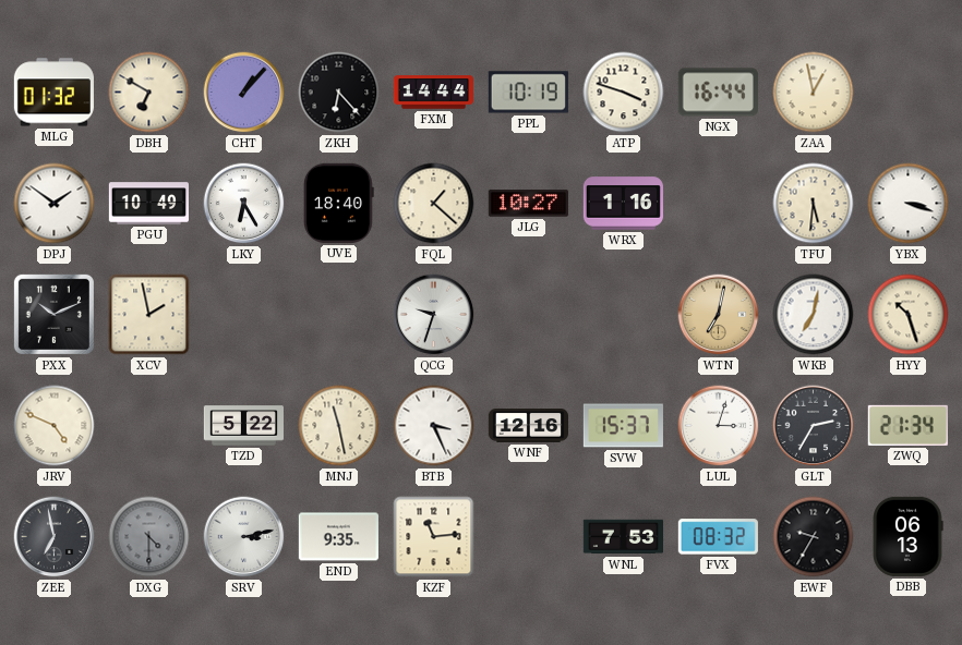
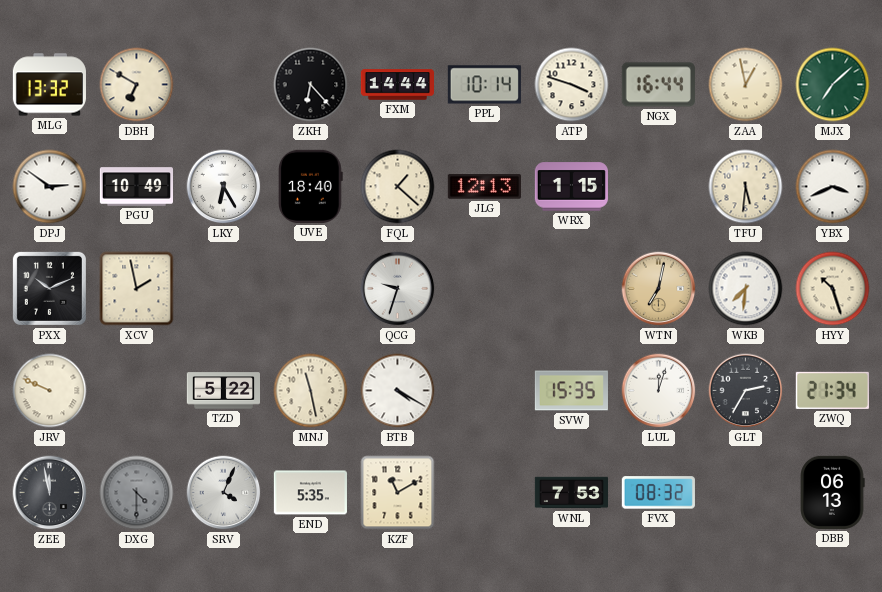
MLG: 01:32 -> 13:32
CHT: 1:07 -> none
PPL: 10:19 -> 10:14
MJX: none -> 7:08
DPJ: 1:51 -> 2:51
JLG: 10:27 -> 12:13
WRX: 1:16 -> 1:15
YBX: 3:18 -> 3:41
WKB: 7:02 -> 7:31
JRV: 4:49 -> 9:49
BTB: 3:26 -> 4:20
WNF: 12:16 -> none
SVW: 15:37 -> 15:35
LUL: 3:03 -> 12:03
ZEE: 6:58 -> 11:58
SRV: 3:13 -> 4:04
END: 9:35 -> 5:35
KZF: 11:14 -> 11:10
EWF: 9:35 -> none
